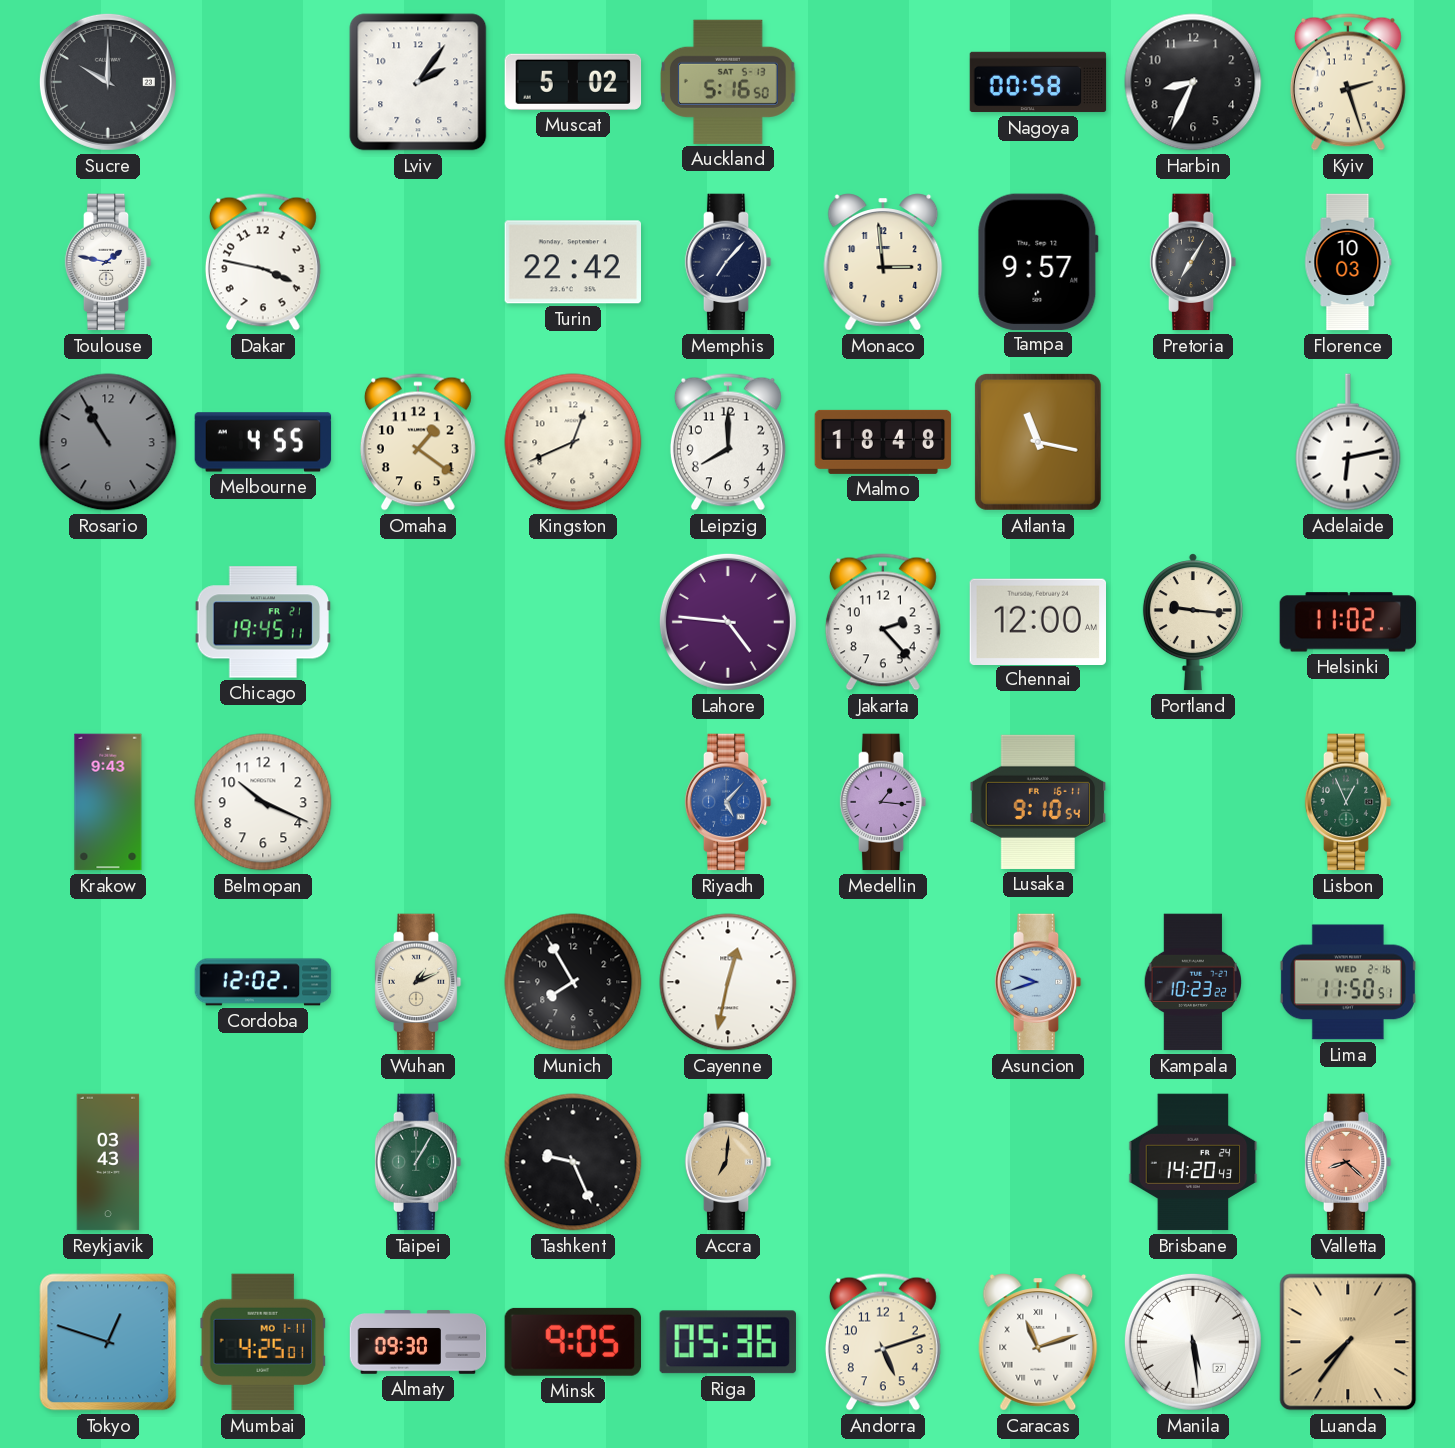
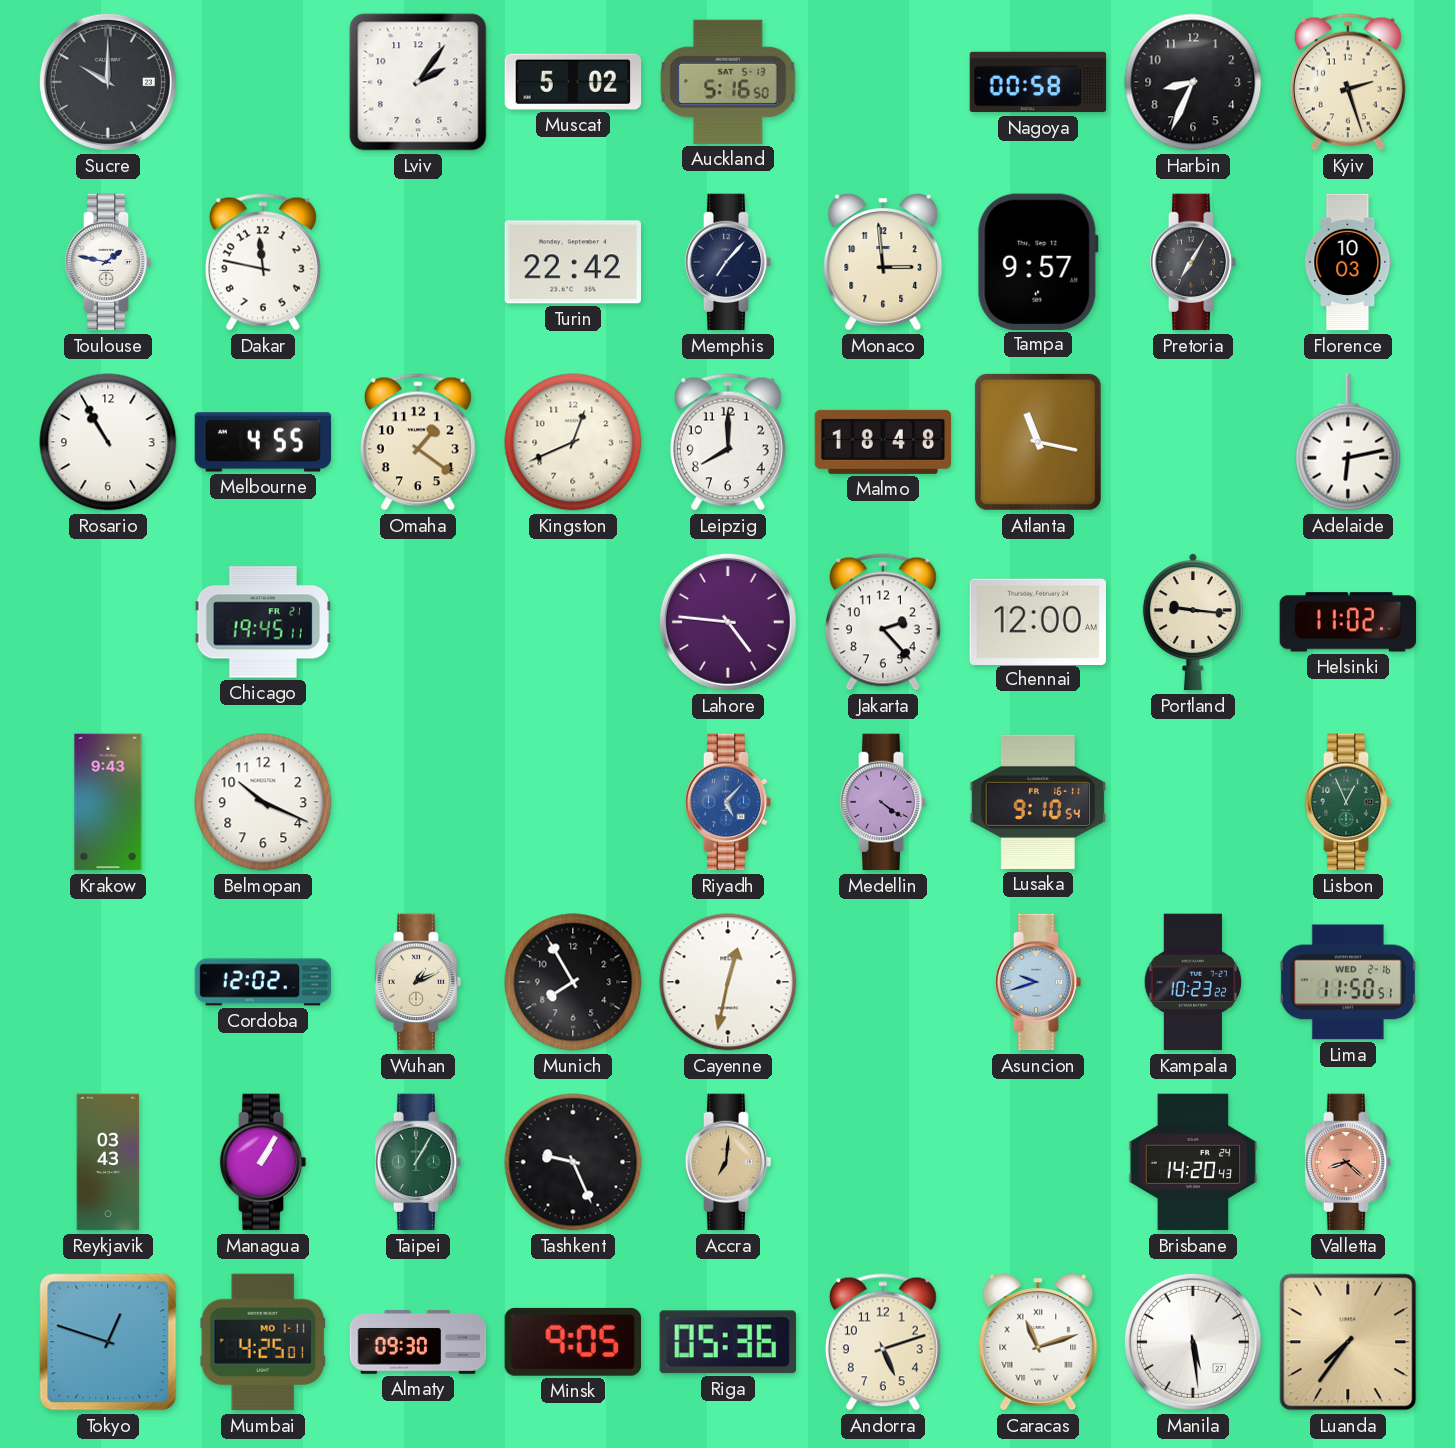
Dakar: 3:47 -> 11:47
Rosario dial: grey -> white
Medellin: 1:16 -> 4:21
Managua: none -> 1:05
